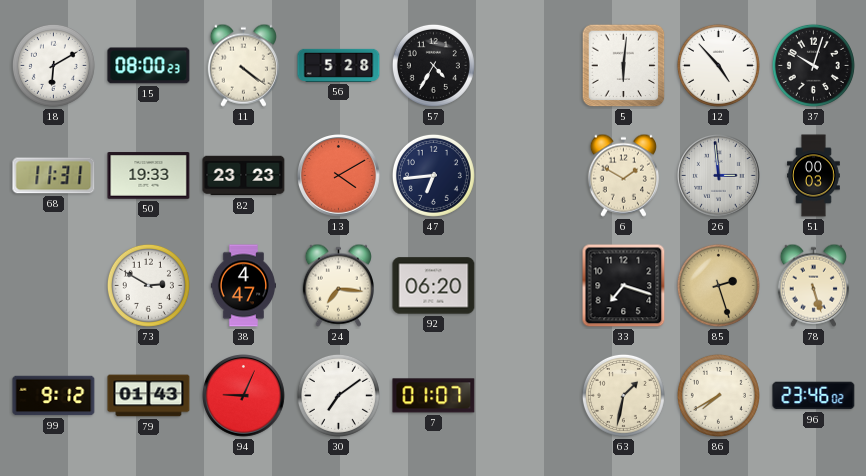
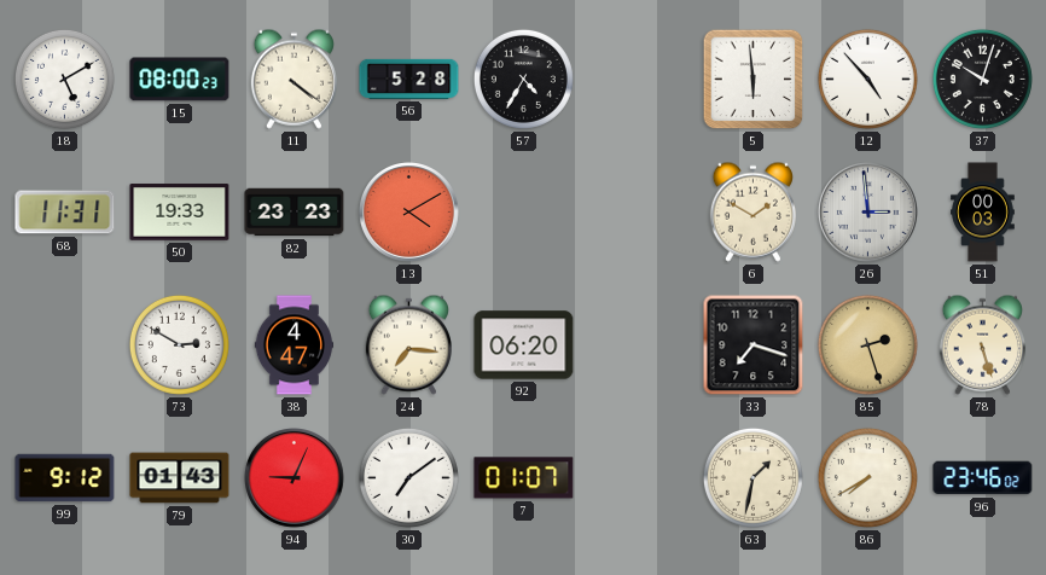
18: 6:10 -> 5:10
5: 6:01 -> 5:59
47: 6:44 -> none
